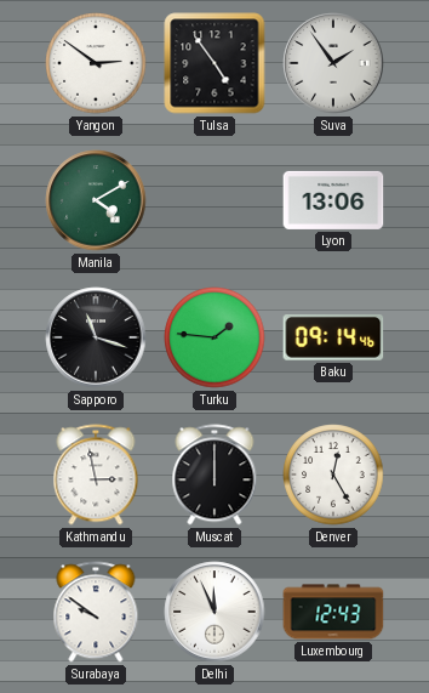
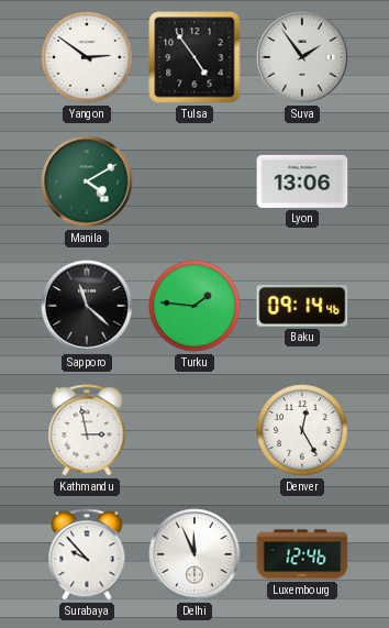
Sapporo: 11:18 -> 11:22
Muscat: 12:00 -> none
Surabaya: 9:51 -> 9:53
Luxembourg: 12:43 -> 12:46
